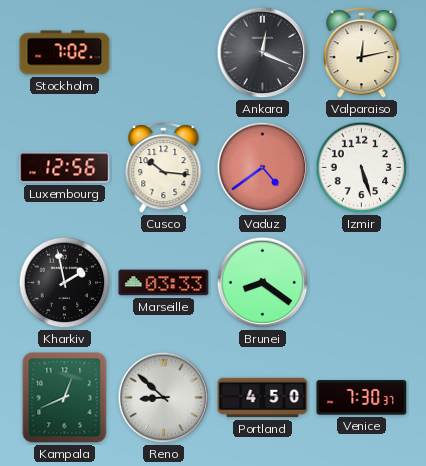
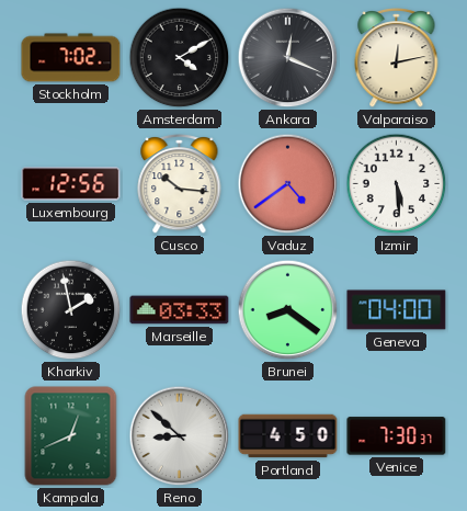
Amsterdam: none -> 4:10
Izmir: 5:27 -> 5:29
Geneva: none -> 04:00
